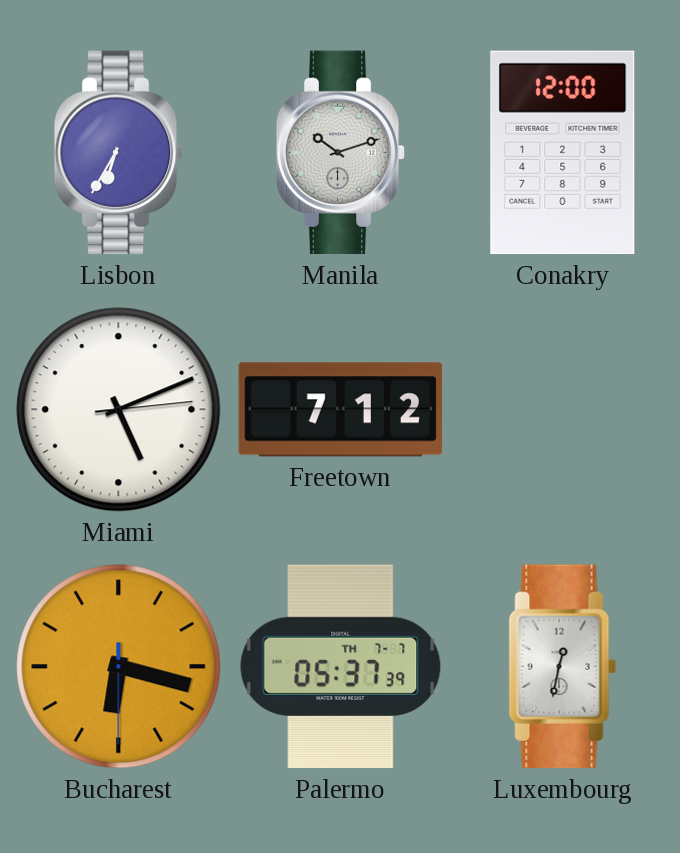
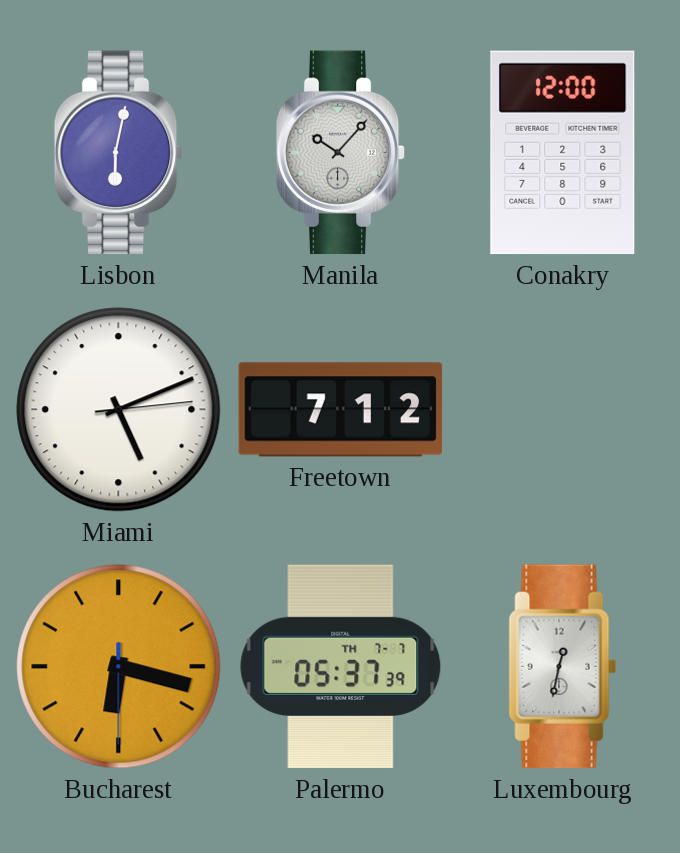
Lisbon: 6:35 -> 6:02
Manila: 10:12 -> 10:07
